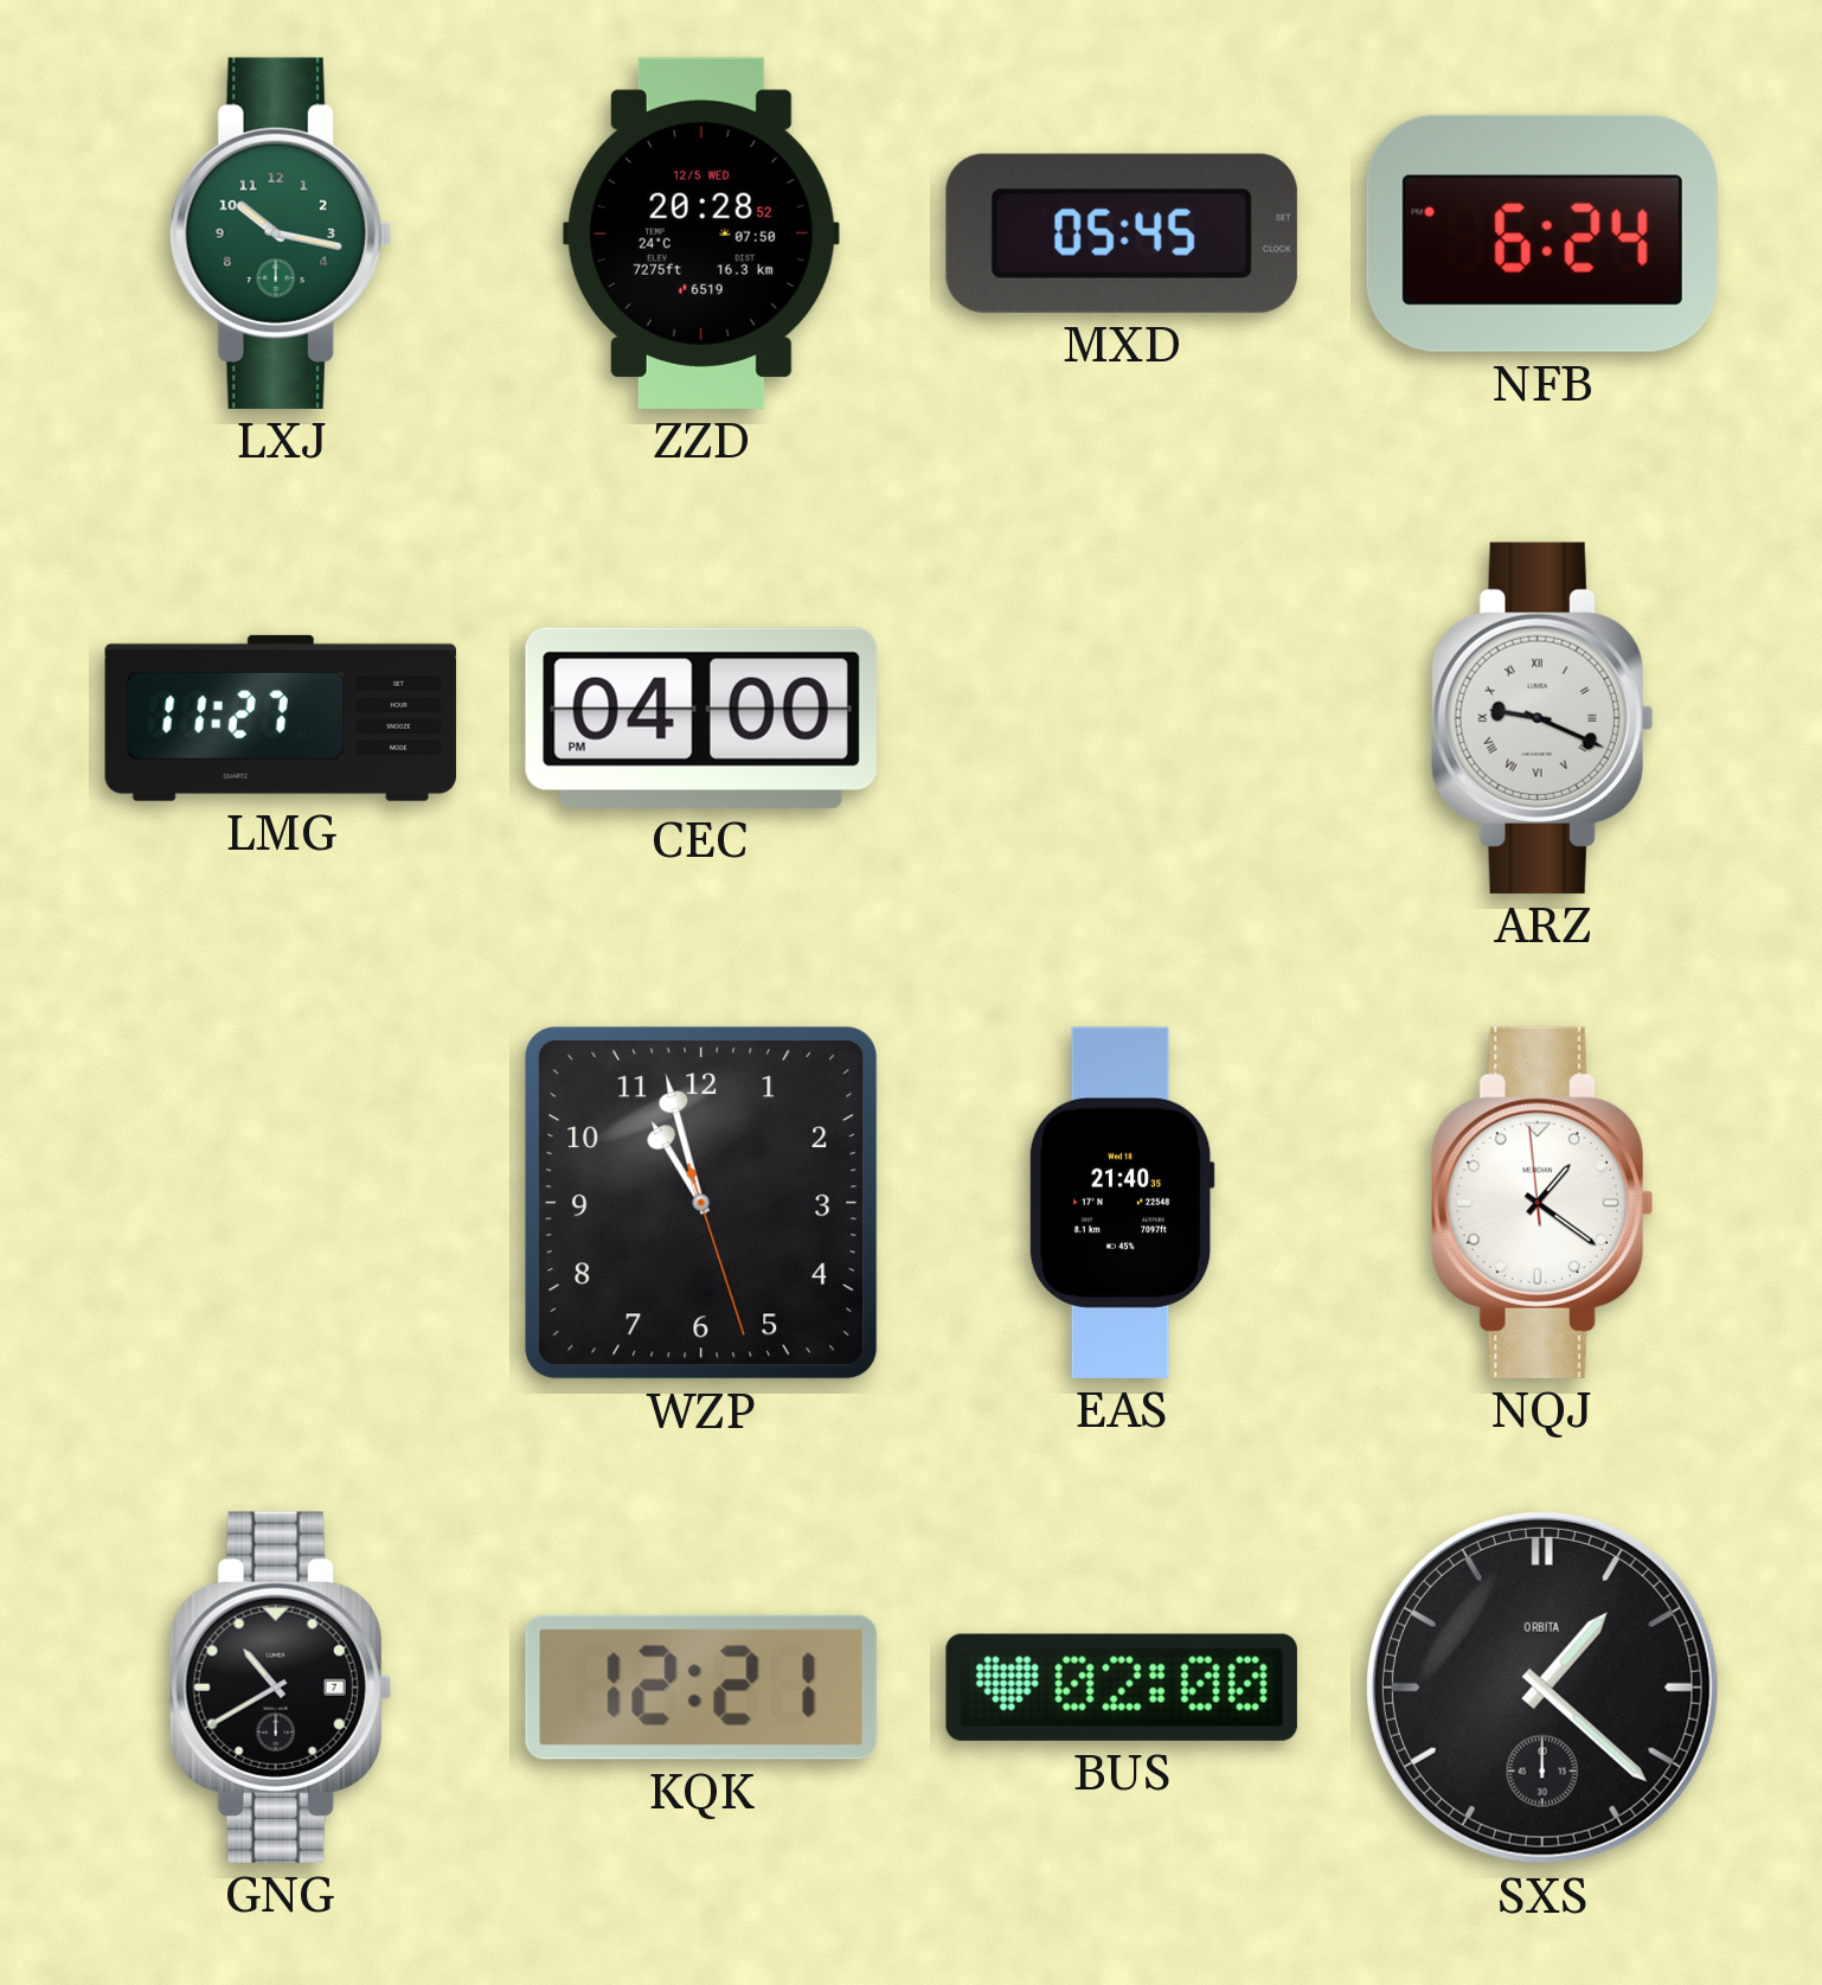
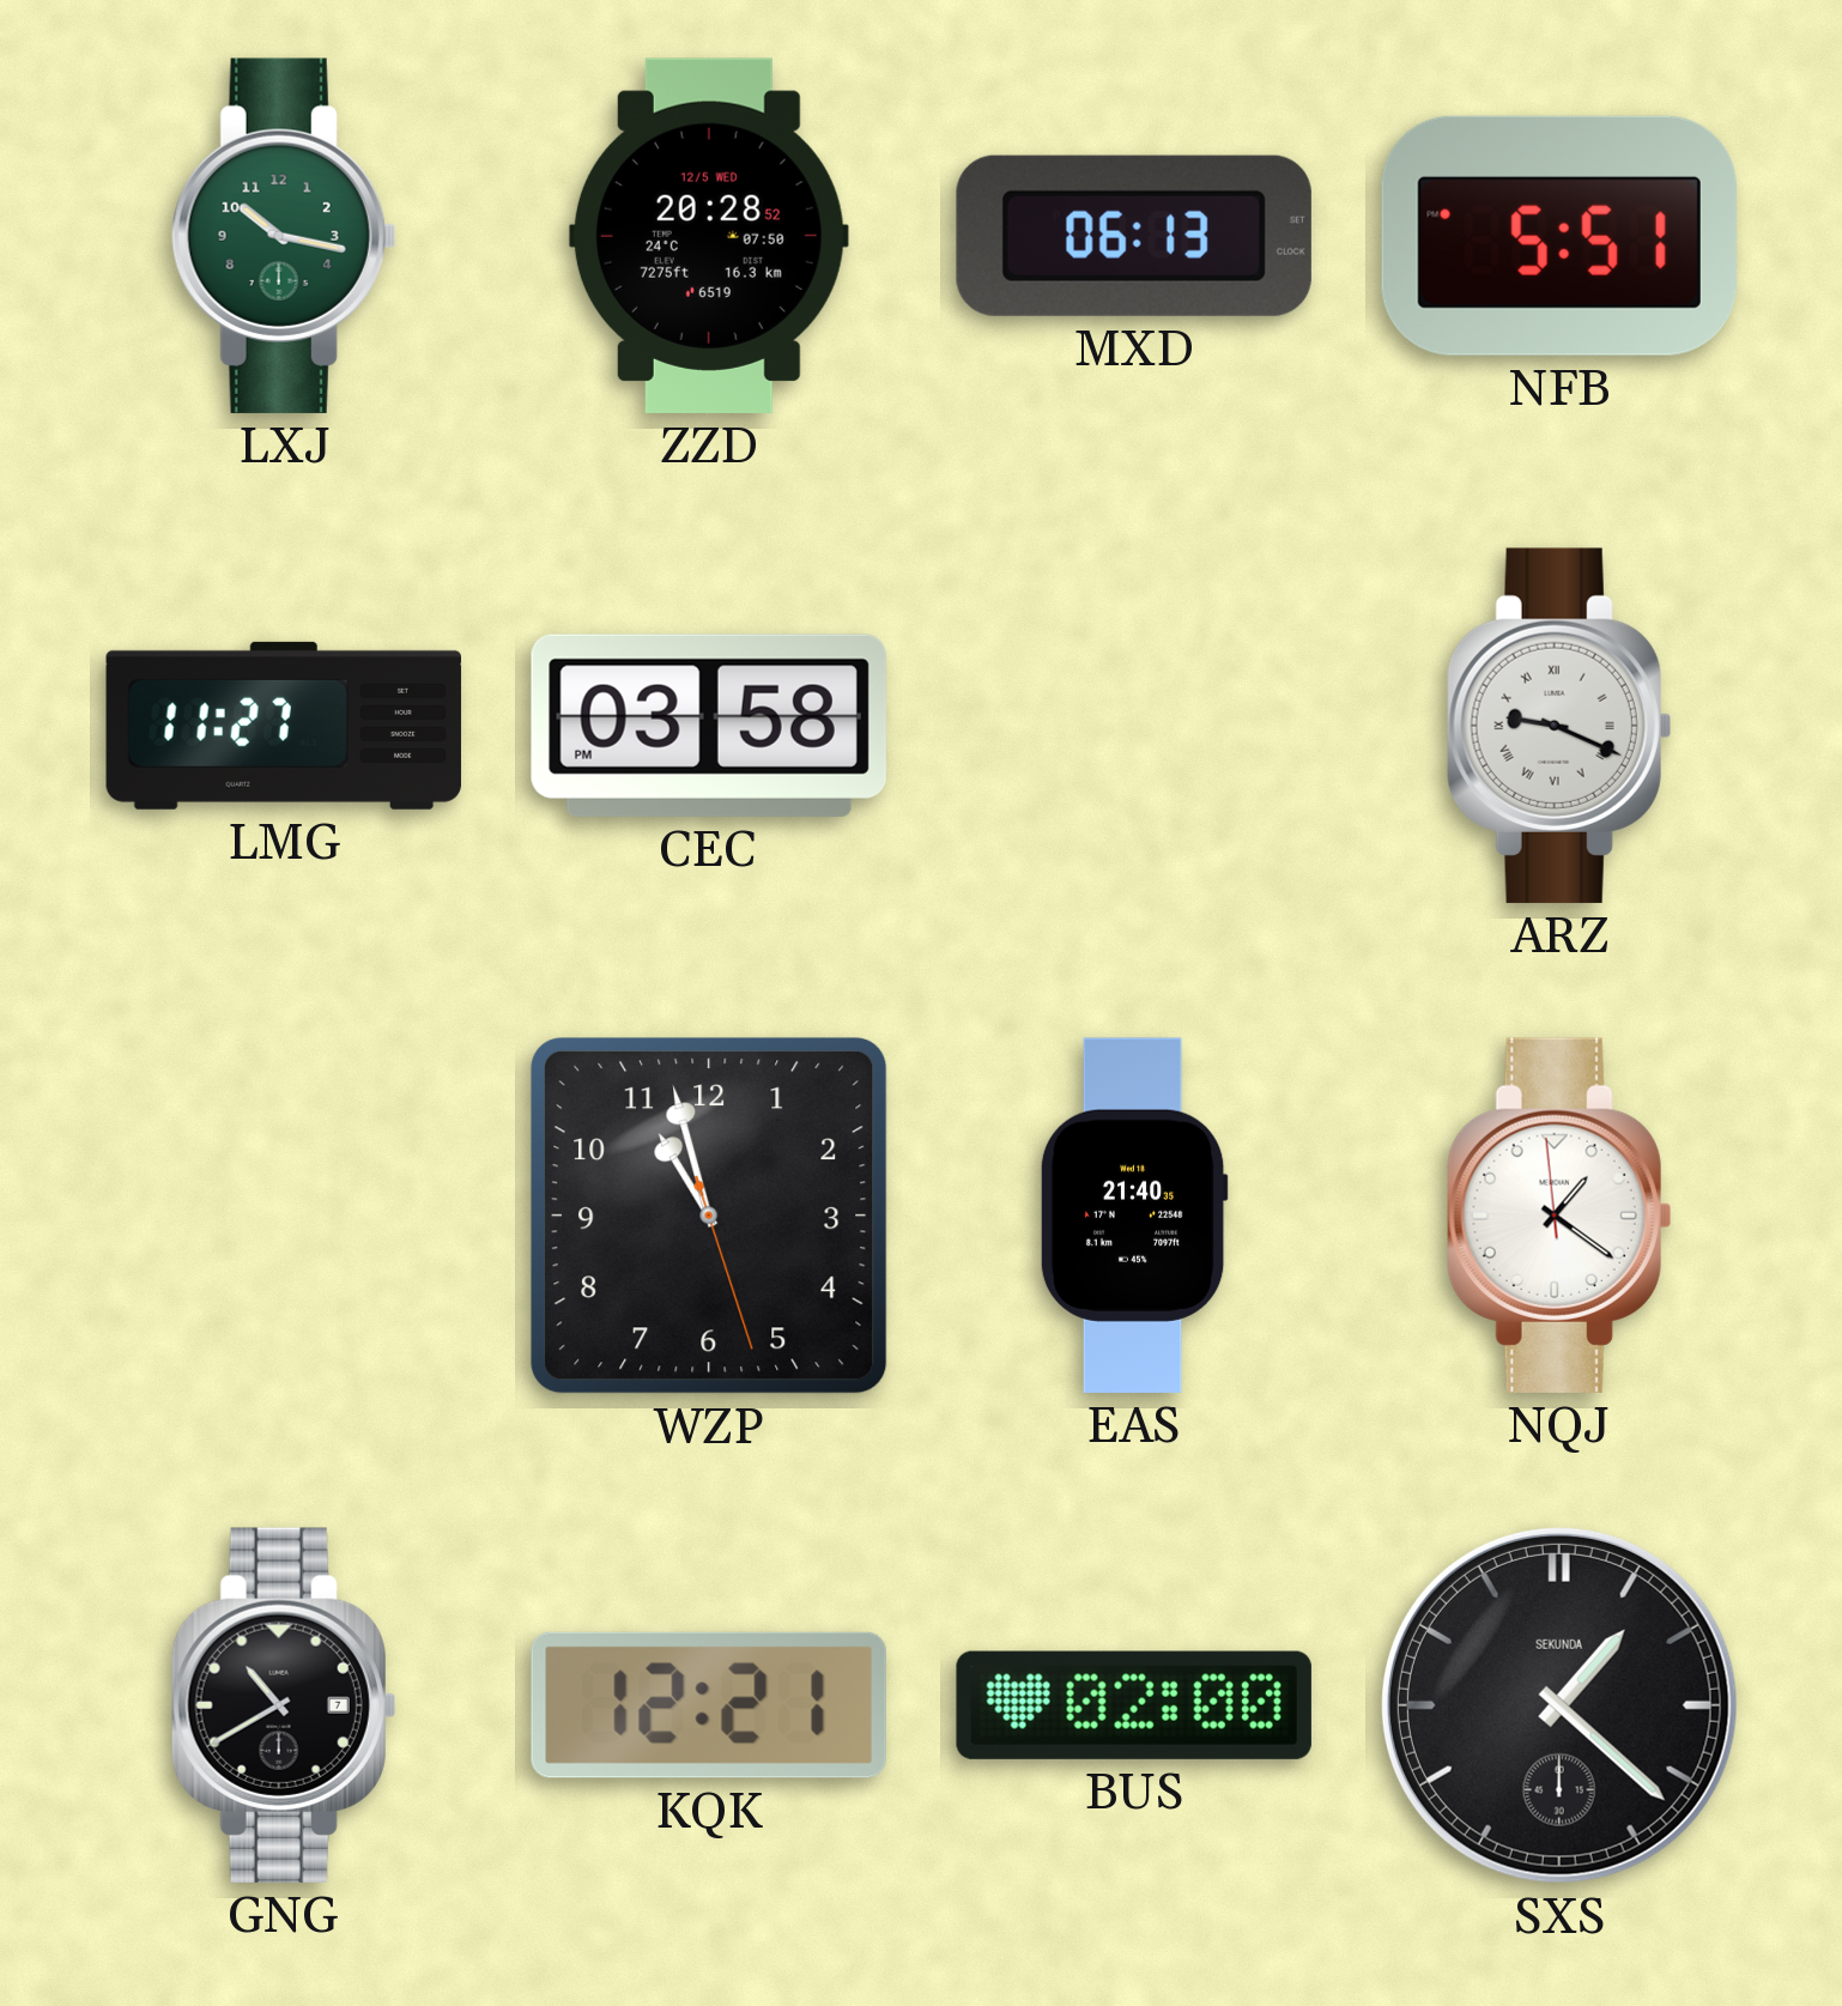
MXD: 05:45 -> 06:13
NFB: 6:24 -> 5:51
CEC: 04:00 -> 03:58
SXS brand: ORBITA -> SEKUNDA
